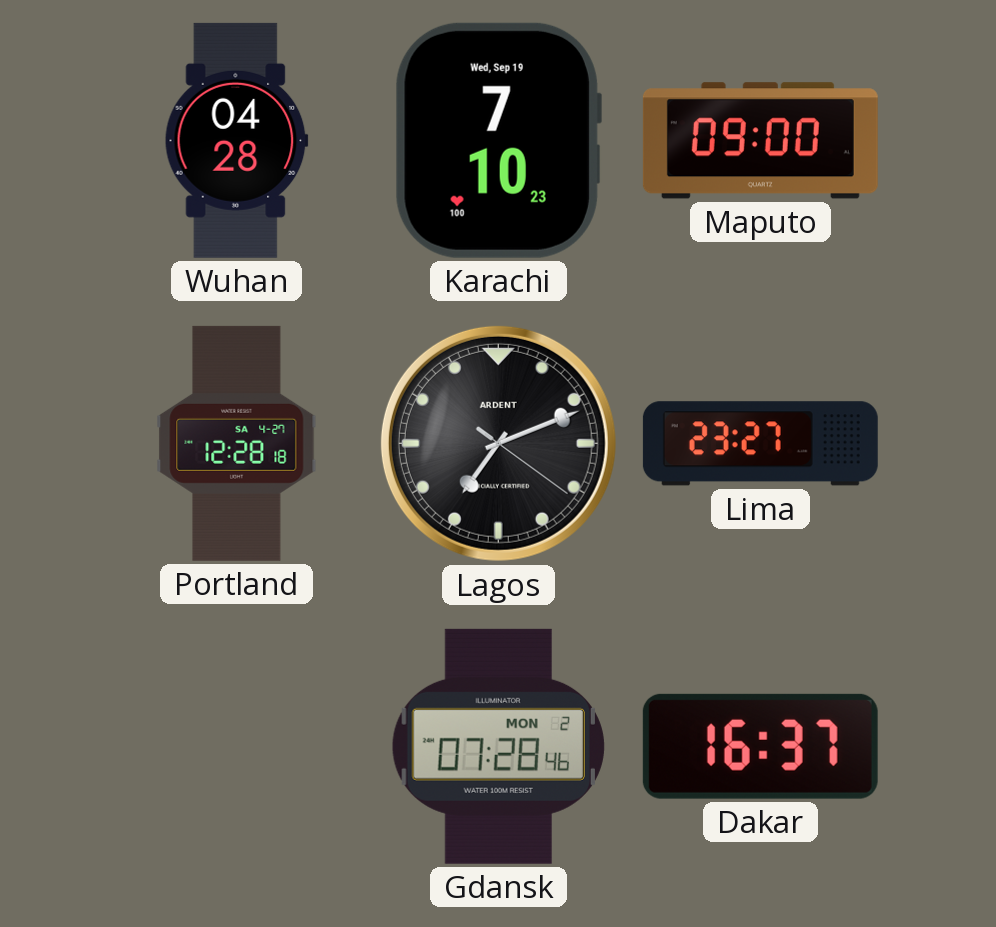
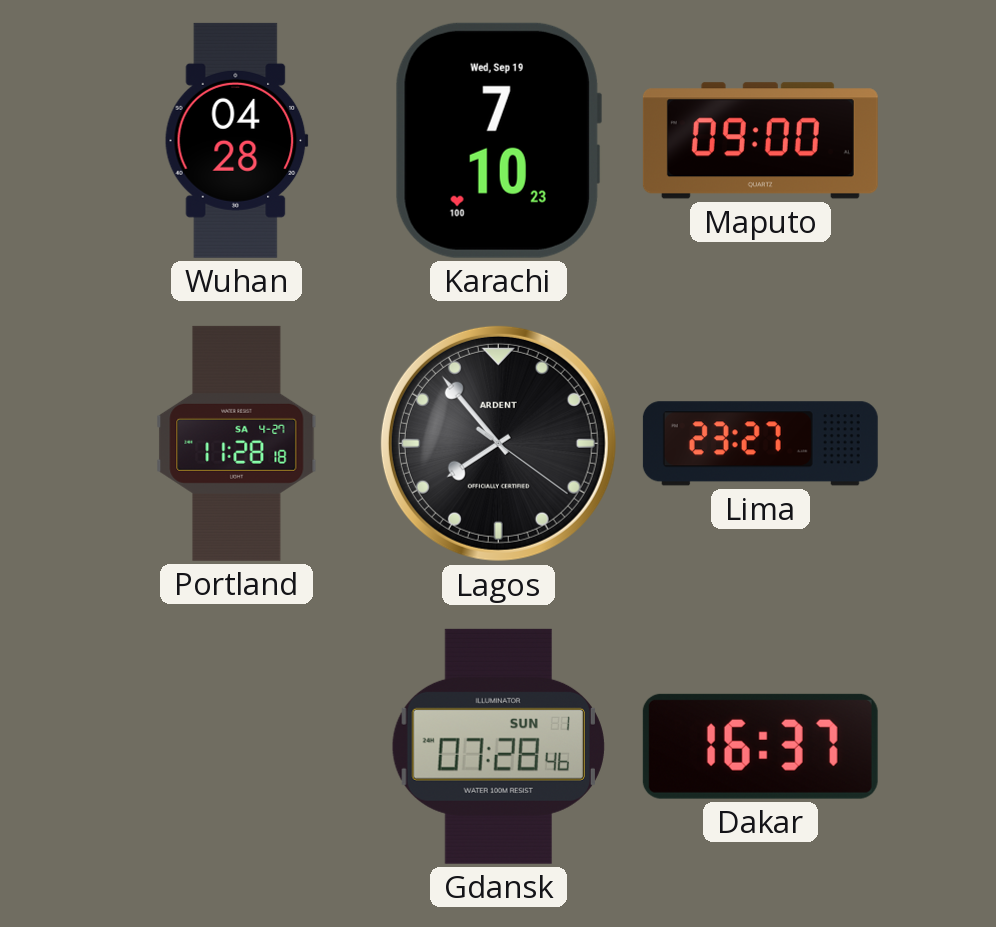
Portland: 12:28 -> 11:28
Lagos: 7:11 -> 7:53
Gdansk date: MON 2 -> SUN 1
